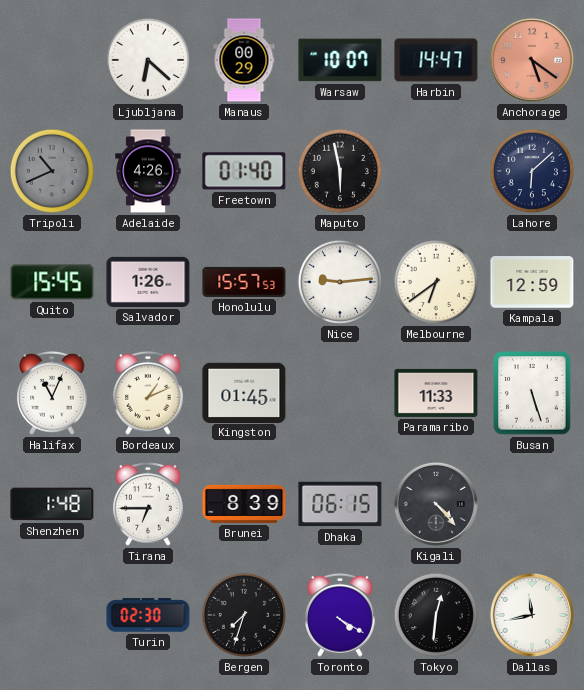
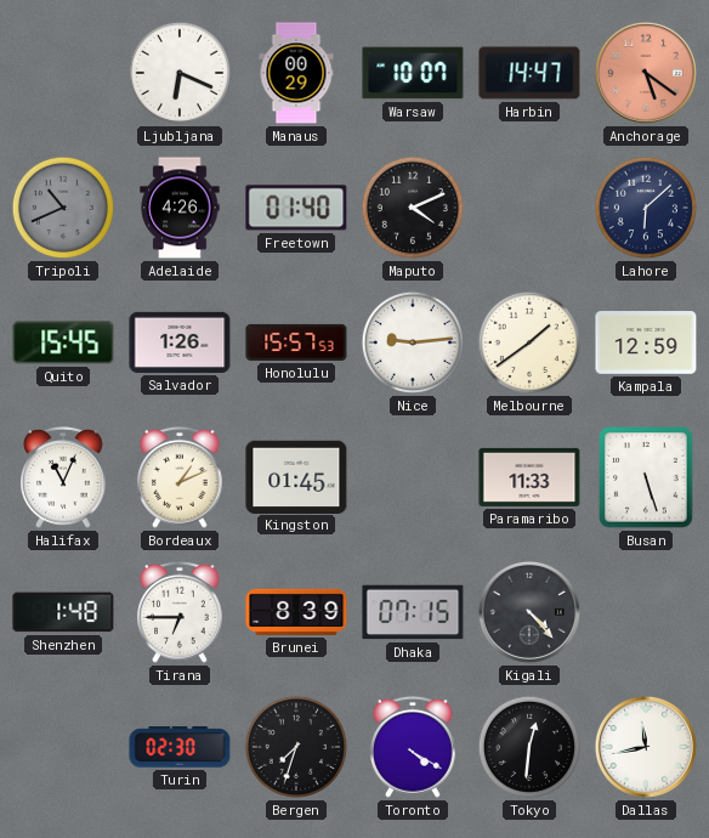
Ljubljana: 6:22 -> 6:19
Maputo: 5:58 -> 4:11
Melbourne: 6:39 -> 1:39
Dhaka: 06:15 -> 07:15
